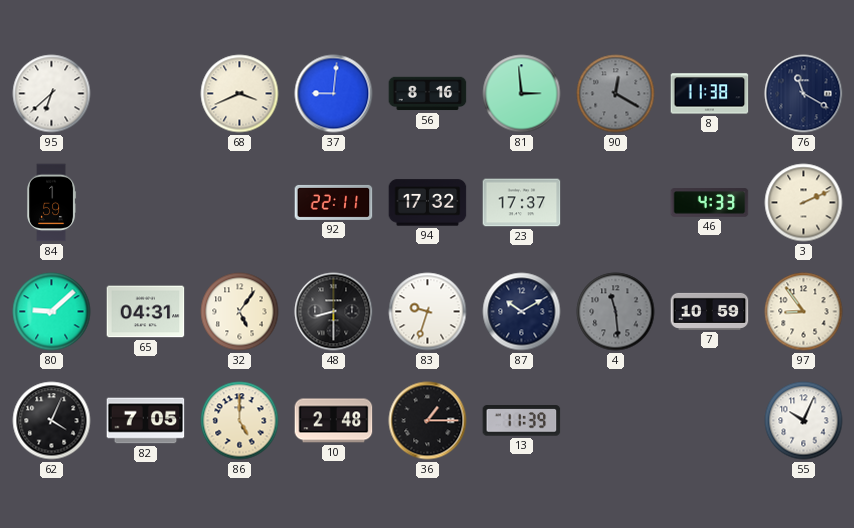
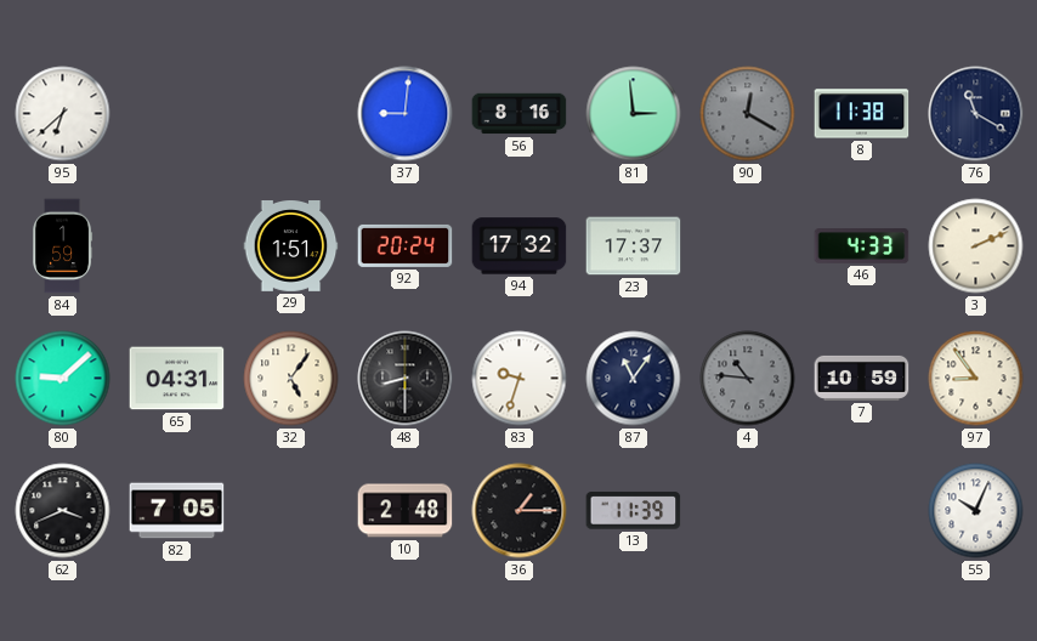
68: 3:41 -> none
29: none -> 1:51
92: 22:11 -> 20:24
87: 10:10 -> 11:06
4: 11:29 -> 10:46
62: 4:04 -> 3:41
86: 5:00 -> none
